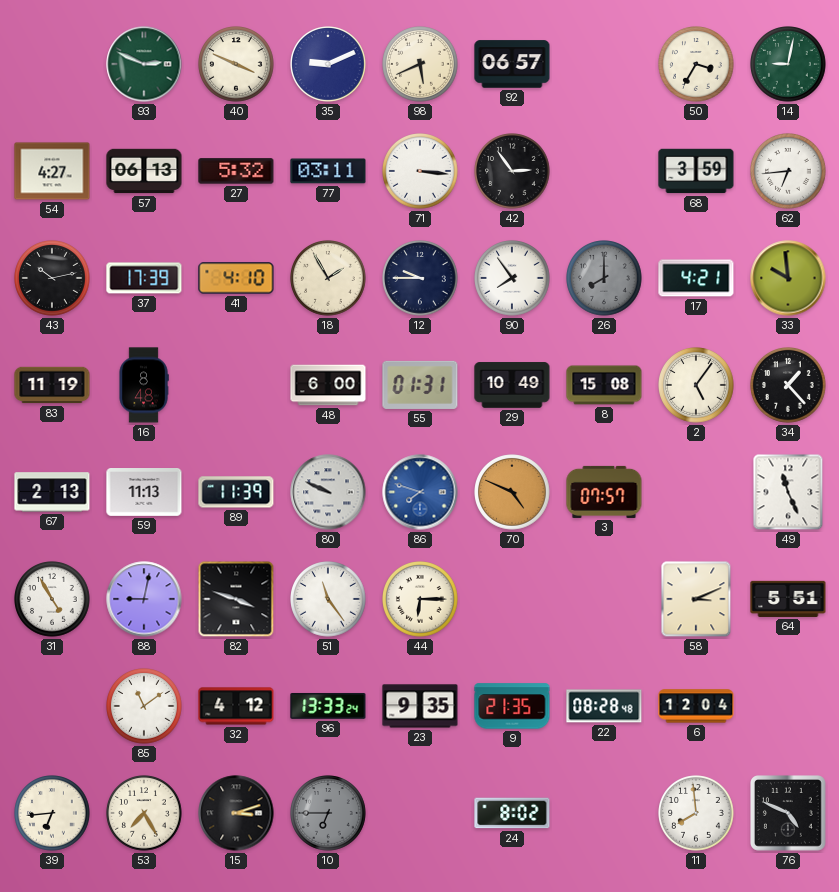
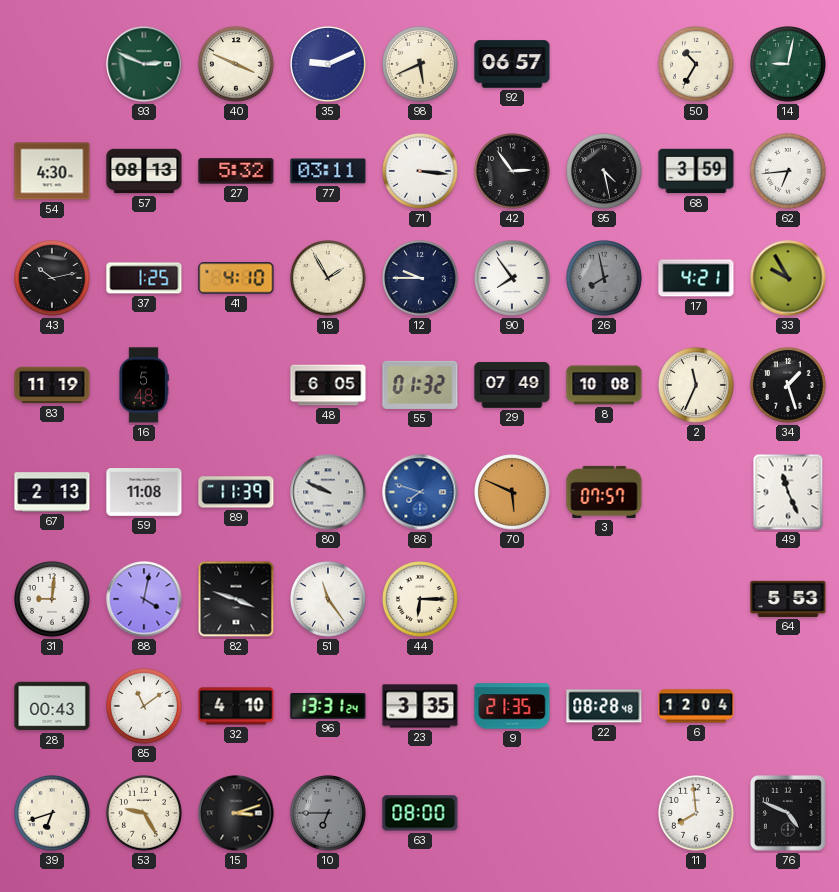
50: 3:35 -> 10:35
54: 4:27 -> 4:30
57: 06:13 -> 08:13
95: none -> 4:28
37: 17:39 -> 1:25
26: 8:00 -> 7:58
33: 9:59 -> 9:55
16: 8:48 -> 5:48
48: 6:00 -> 6:05
55: 01:31 -> 01:32
29: 10:49 -> 07:49
8: 15:08 -> 10:08
2: 5:06 -> 11:34
34: 1:23 -> 1:27
59: 11:13 -> 11:08
70: 4:49 -> 5:49
31: 4:55 -> 9:01
88: 9:02 -> 4:02
58: 3:11 -> none
64: 5:51 -> 5:53
28: none -> 00:43
32: 4:12 -> 4:10
96: 13:33 -> 13:31
23: 9:35 -> 3:35
39: 6:44 -> 6:42
53: 7:25 -> 9:25
63: none -> 08:00
24: 8:02 -> none
